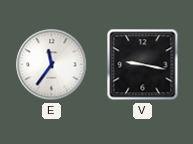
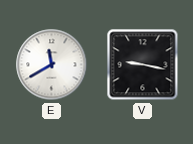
E: 11:36 -> 11:40
